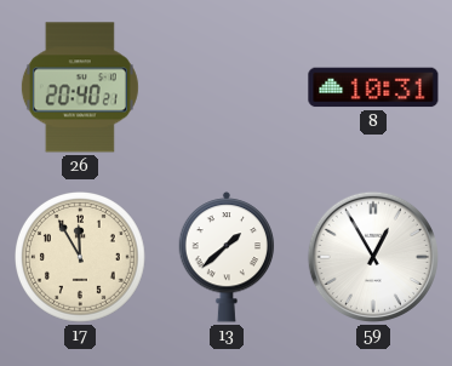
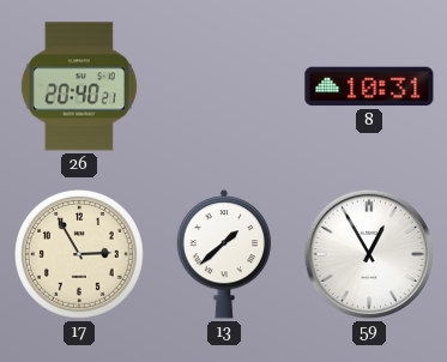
17: 11:55 -> 2:55
